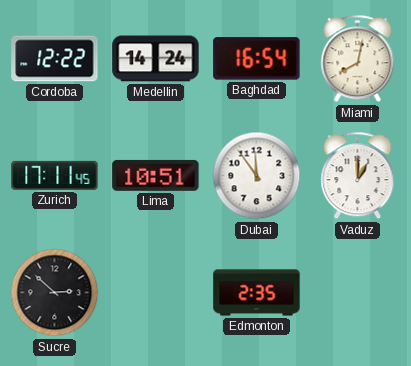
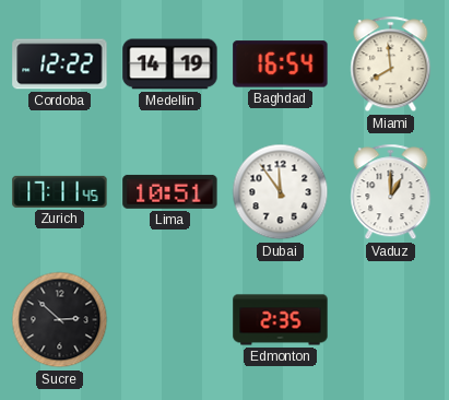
Medellin: 14:24 -> 14:19
Miami: 8:02 -> 7:59
